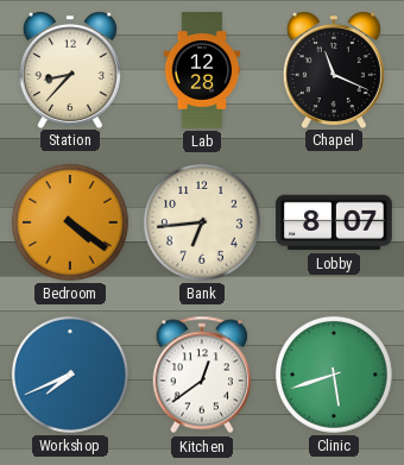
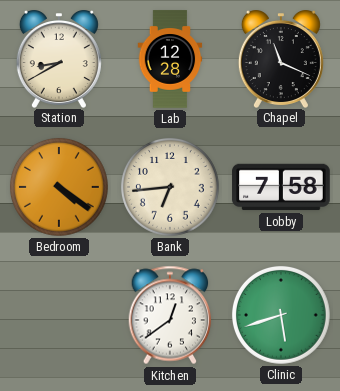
Station: 8:37 -> 8:40
Lobby: 8:07 -> 7:58
Workshop: 7:41 -> none
